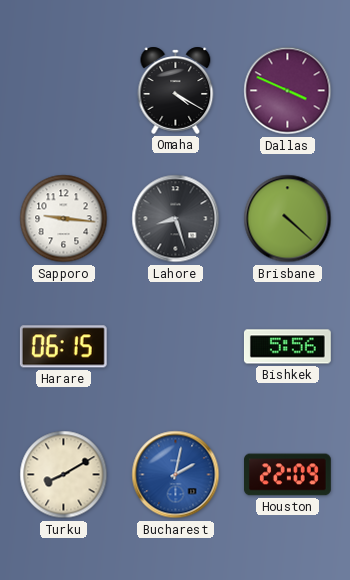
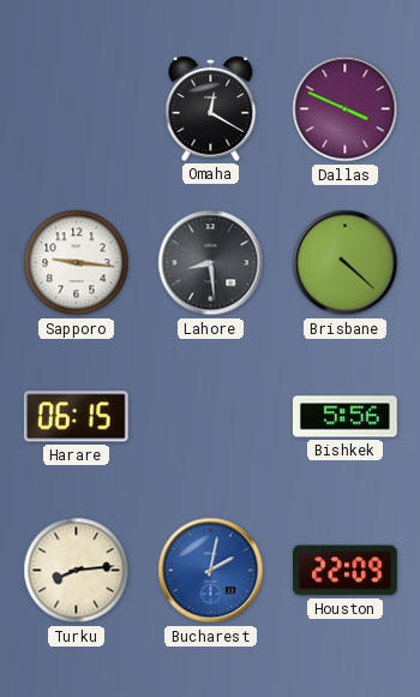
Omaha: 4:20 -> 12:20
Lahore: 8:27 -> 8:29
Turku: 8:10 -> 8:14
